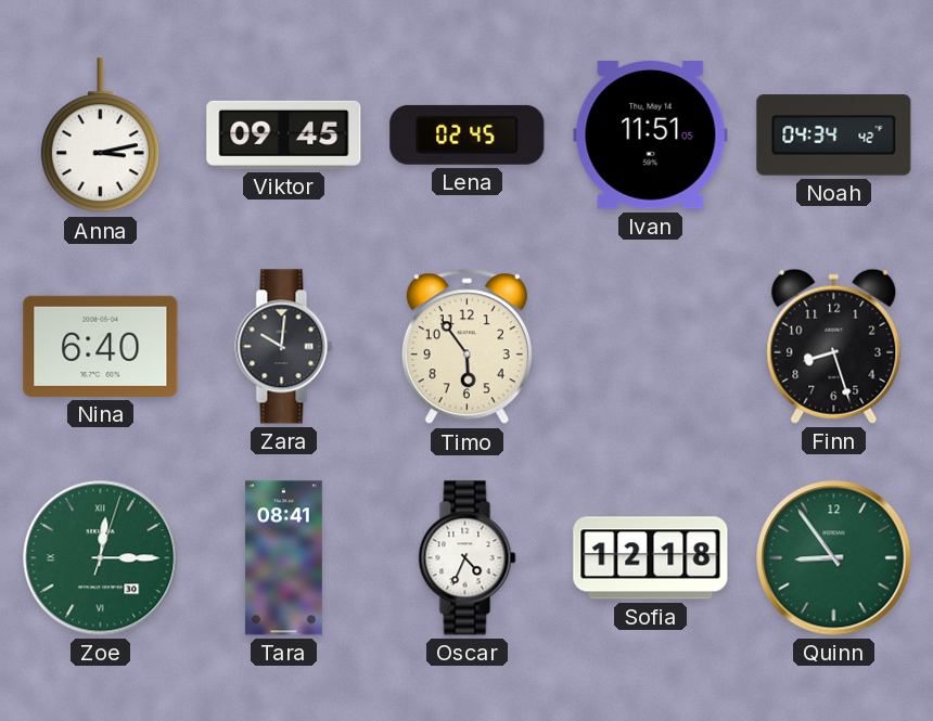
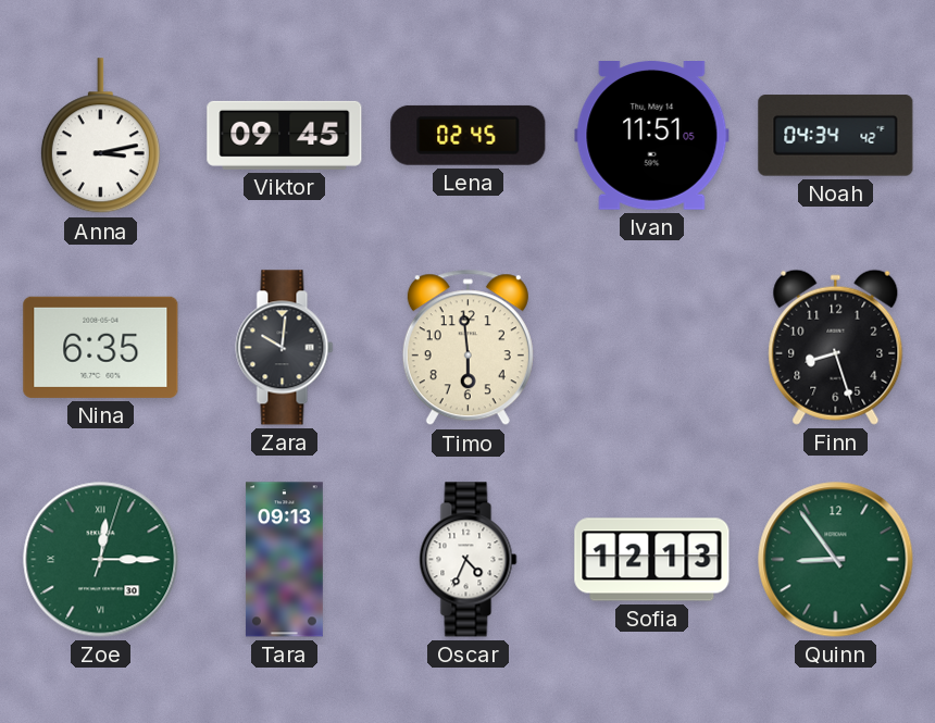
Nina: 6:40 -> 6:35
Timo: 5:54 -> 5:59
Tara: 08:41 -> 09:13
Sofia: 12:18 -> 12:13
